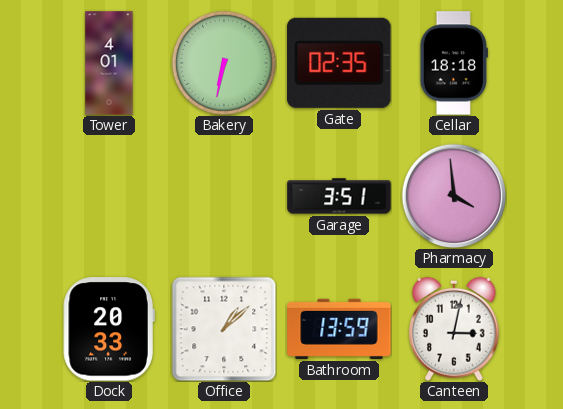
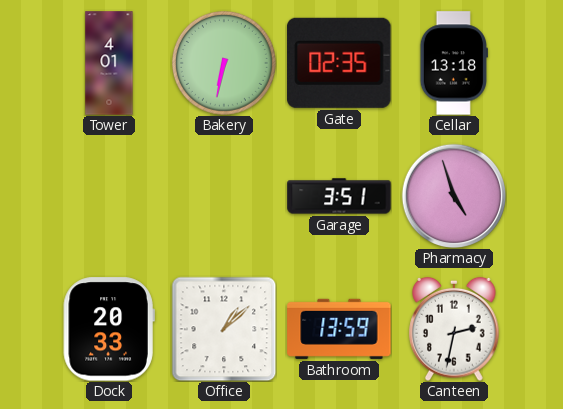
Cellar: 18:18 -> 13:18
Pharmacy: 3:59 -> 4:57
Canteen: 3:02 -> 2:32
